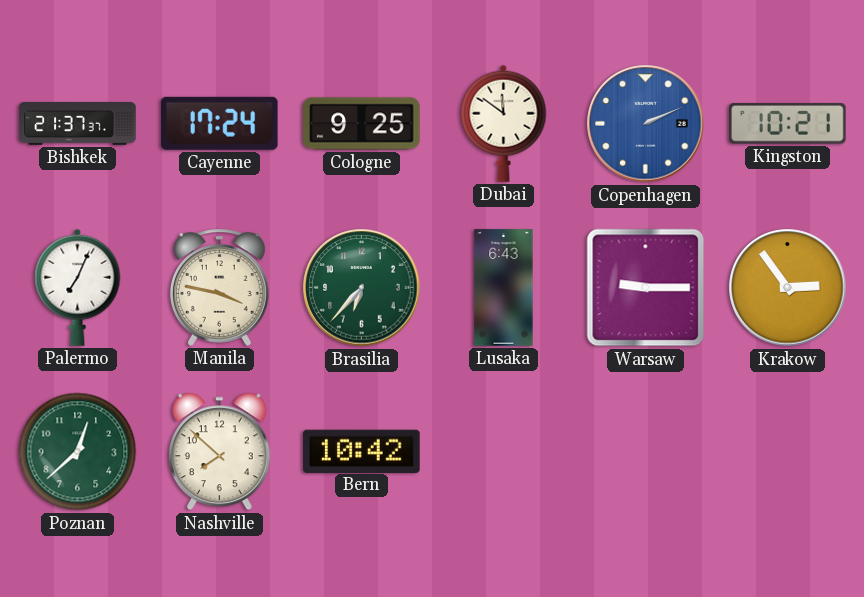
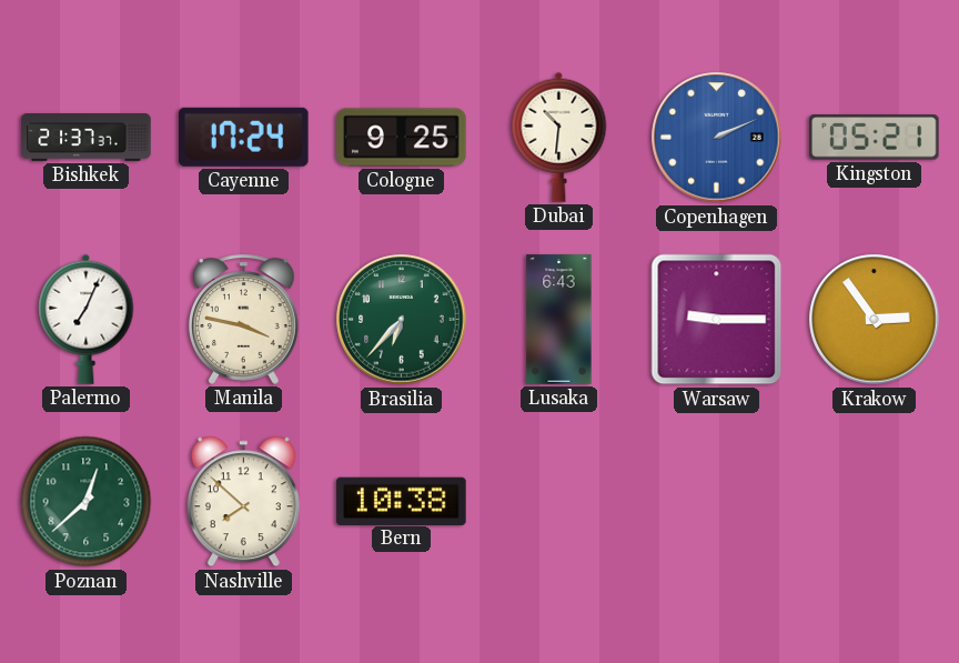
Dubai: 11:51 -> 10:31
Kingston: 10:21 -> 05:21
Bern: 10:42 -> 10:38
